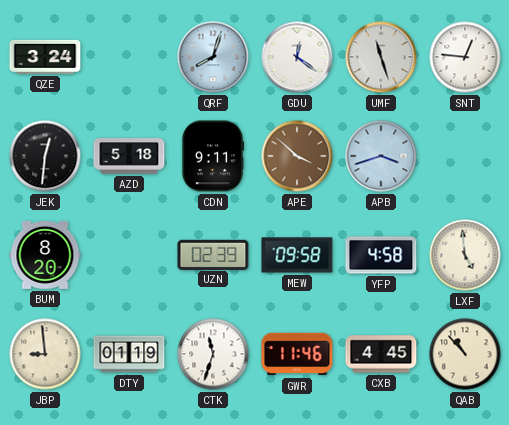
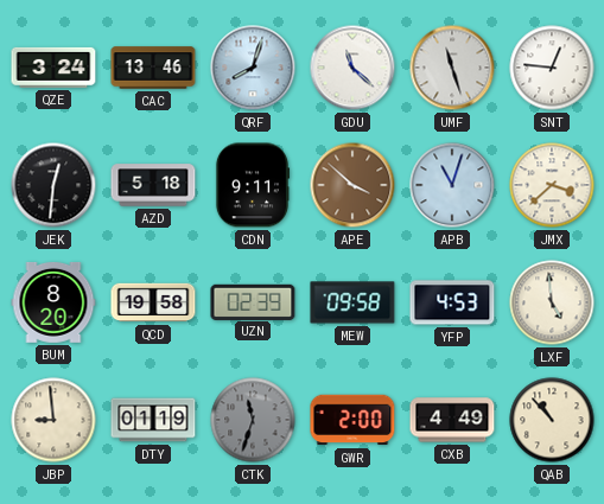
CAC: none -> 13:46
GDU: 12:21 -> 11:22
APB: 3:42 -> 11:03
JMX: none -> 3:38
QCD: none -> 19:58
YFP: 4:58 -> 4:53
CTK dial: white -> grey
GWR: 11:46 -> 2:00
CXB: 4:45 -> 4:49
